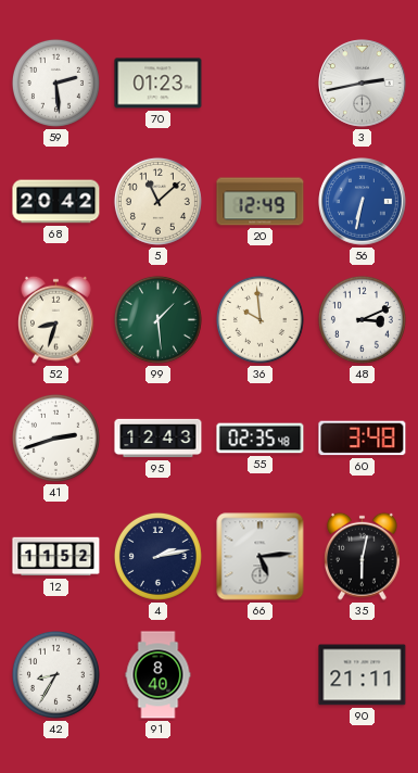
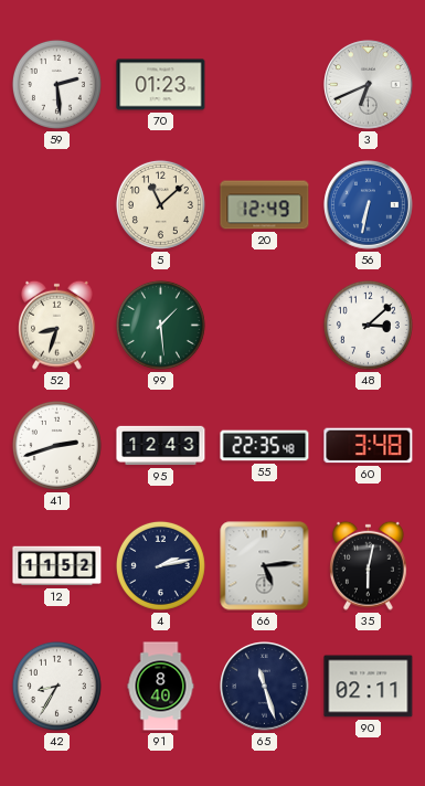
3: 2:43 -> 6:41
68: 20:42 -> none
36: 9:59 -> none
48: 3:11 -> 3:08
55: 02:35 -> 22:35
65: none -> 11:27
90: 21:11 -> 02:11
